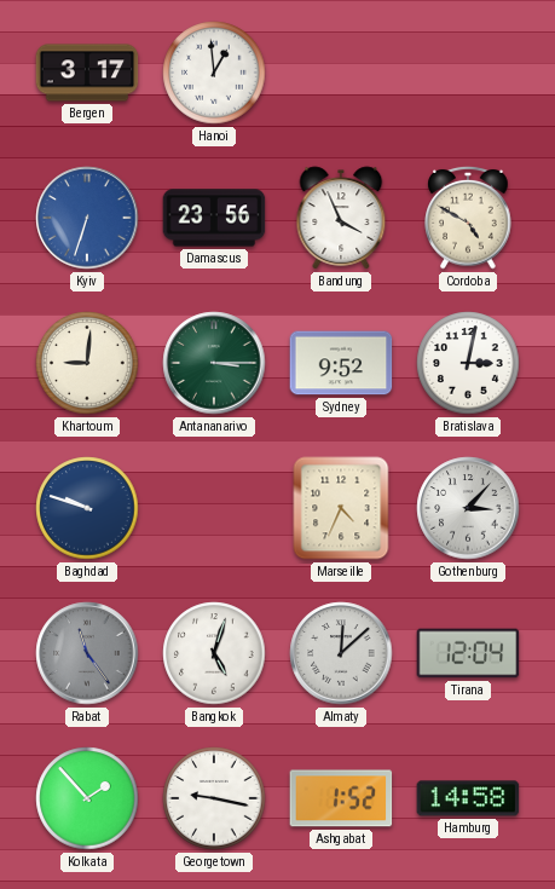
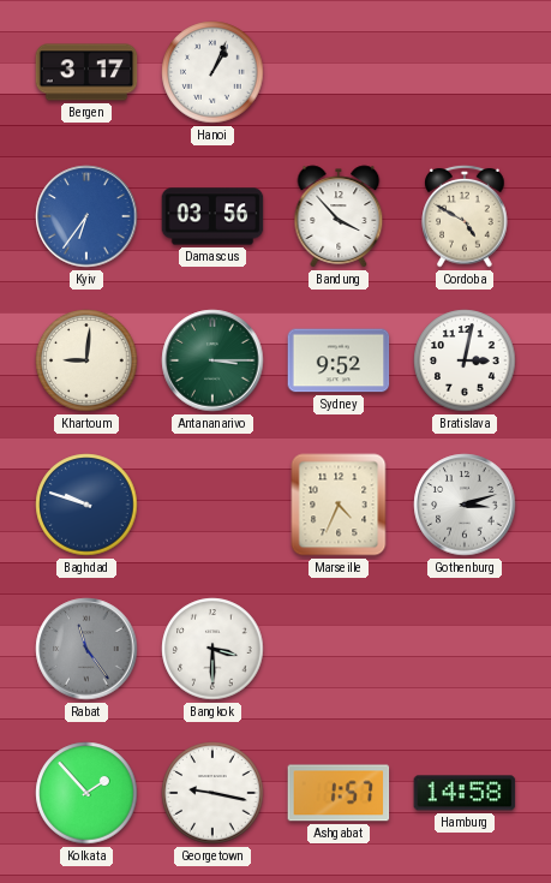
Hanoi: 12:59 -> 1:04
Kyiv: 6:33 -> 6:36
Damascus: 23:56 -> 03:56
Bandung: 3:56 -> 3:53
Gothenburg: 3:07 -> 3:12
Bangkok: 5:03 -> 3:30
Almaty: 12:08 -> none
Tirana: 12:04 -> none
Ashgabat: 1:52 -> 1:57
